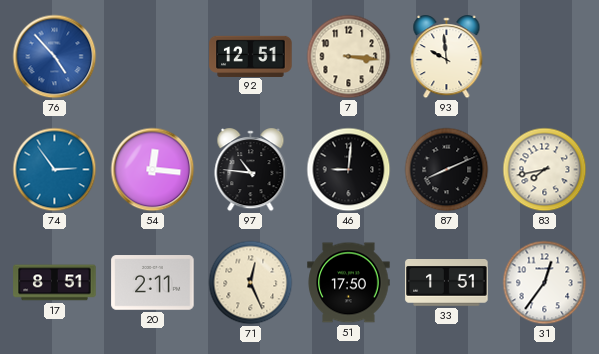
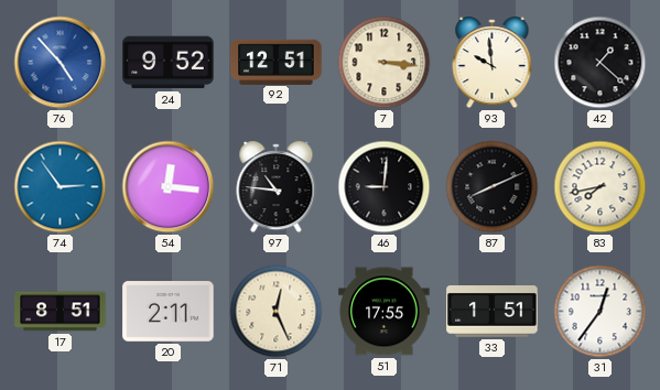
24: none -> 9:52
42: none -> 1:22
51: 17:50 -> 17:55
